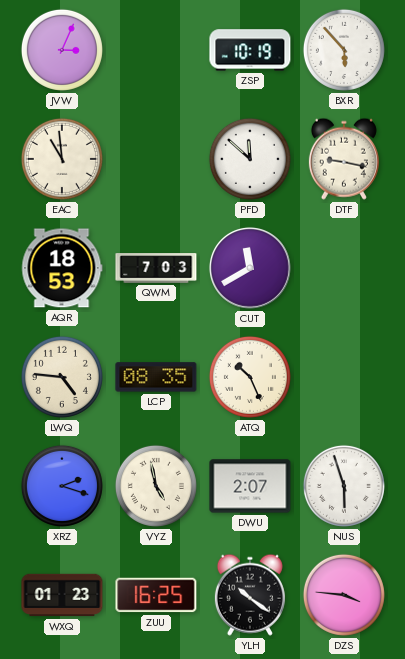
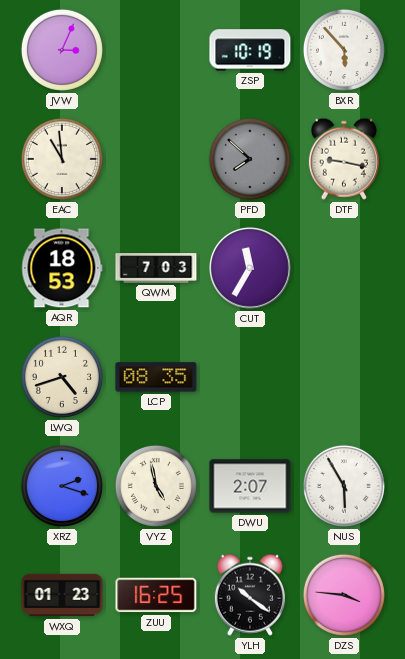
PFD: 11:52 -> 7:52
PFD dial: white -> grey
CUT: 11:40 -> 11:35
LWQ: 4:46 -> 4:42
ATQ: 10:26 -> none
NUS: 5:57 -> 5:55
